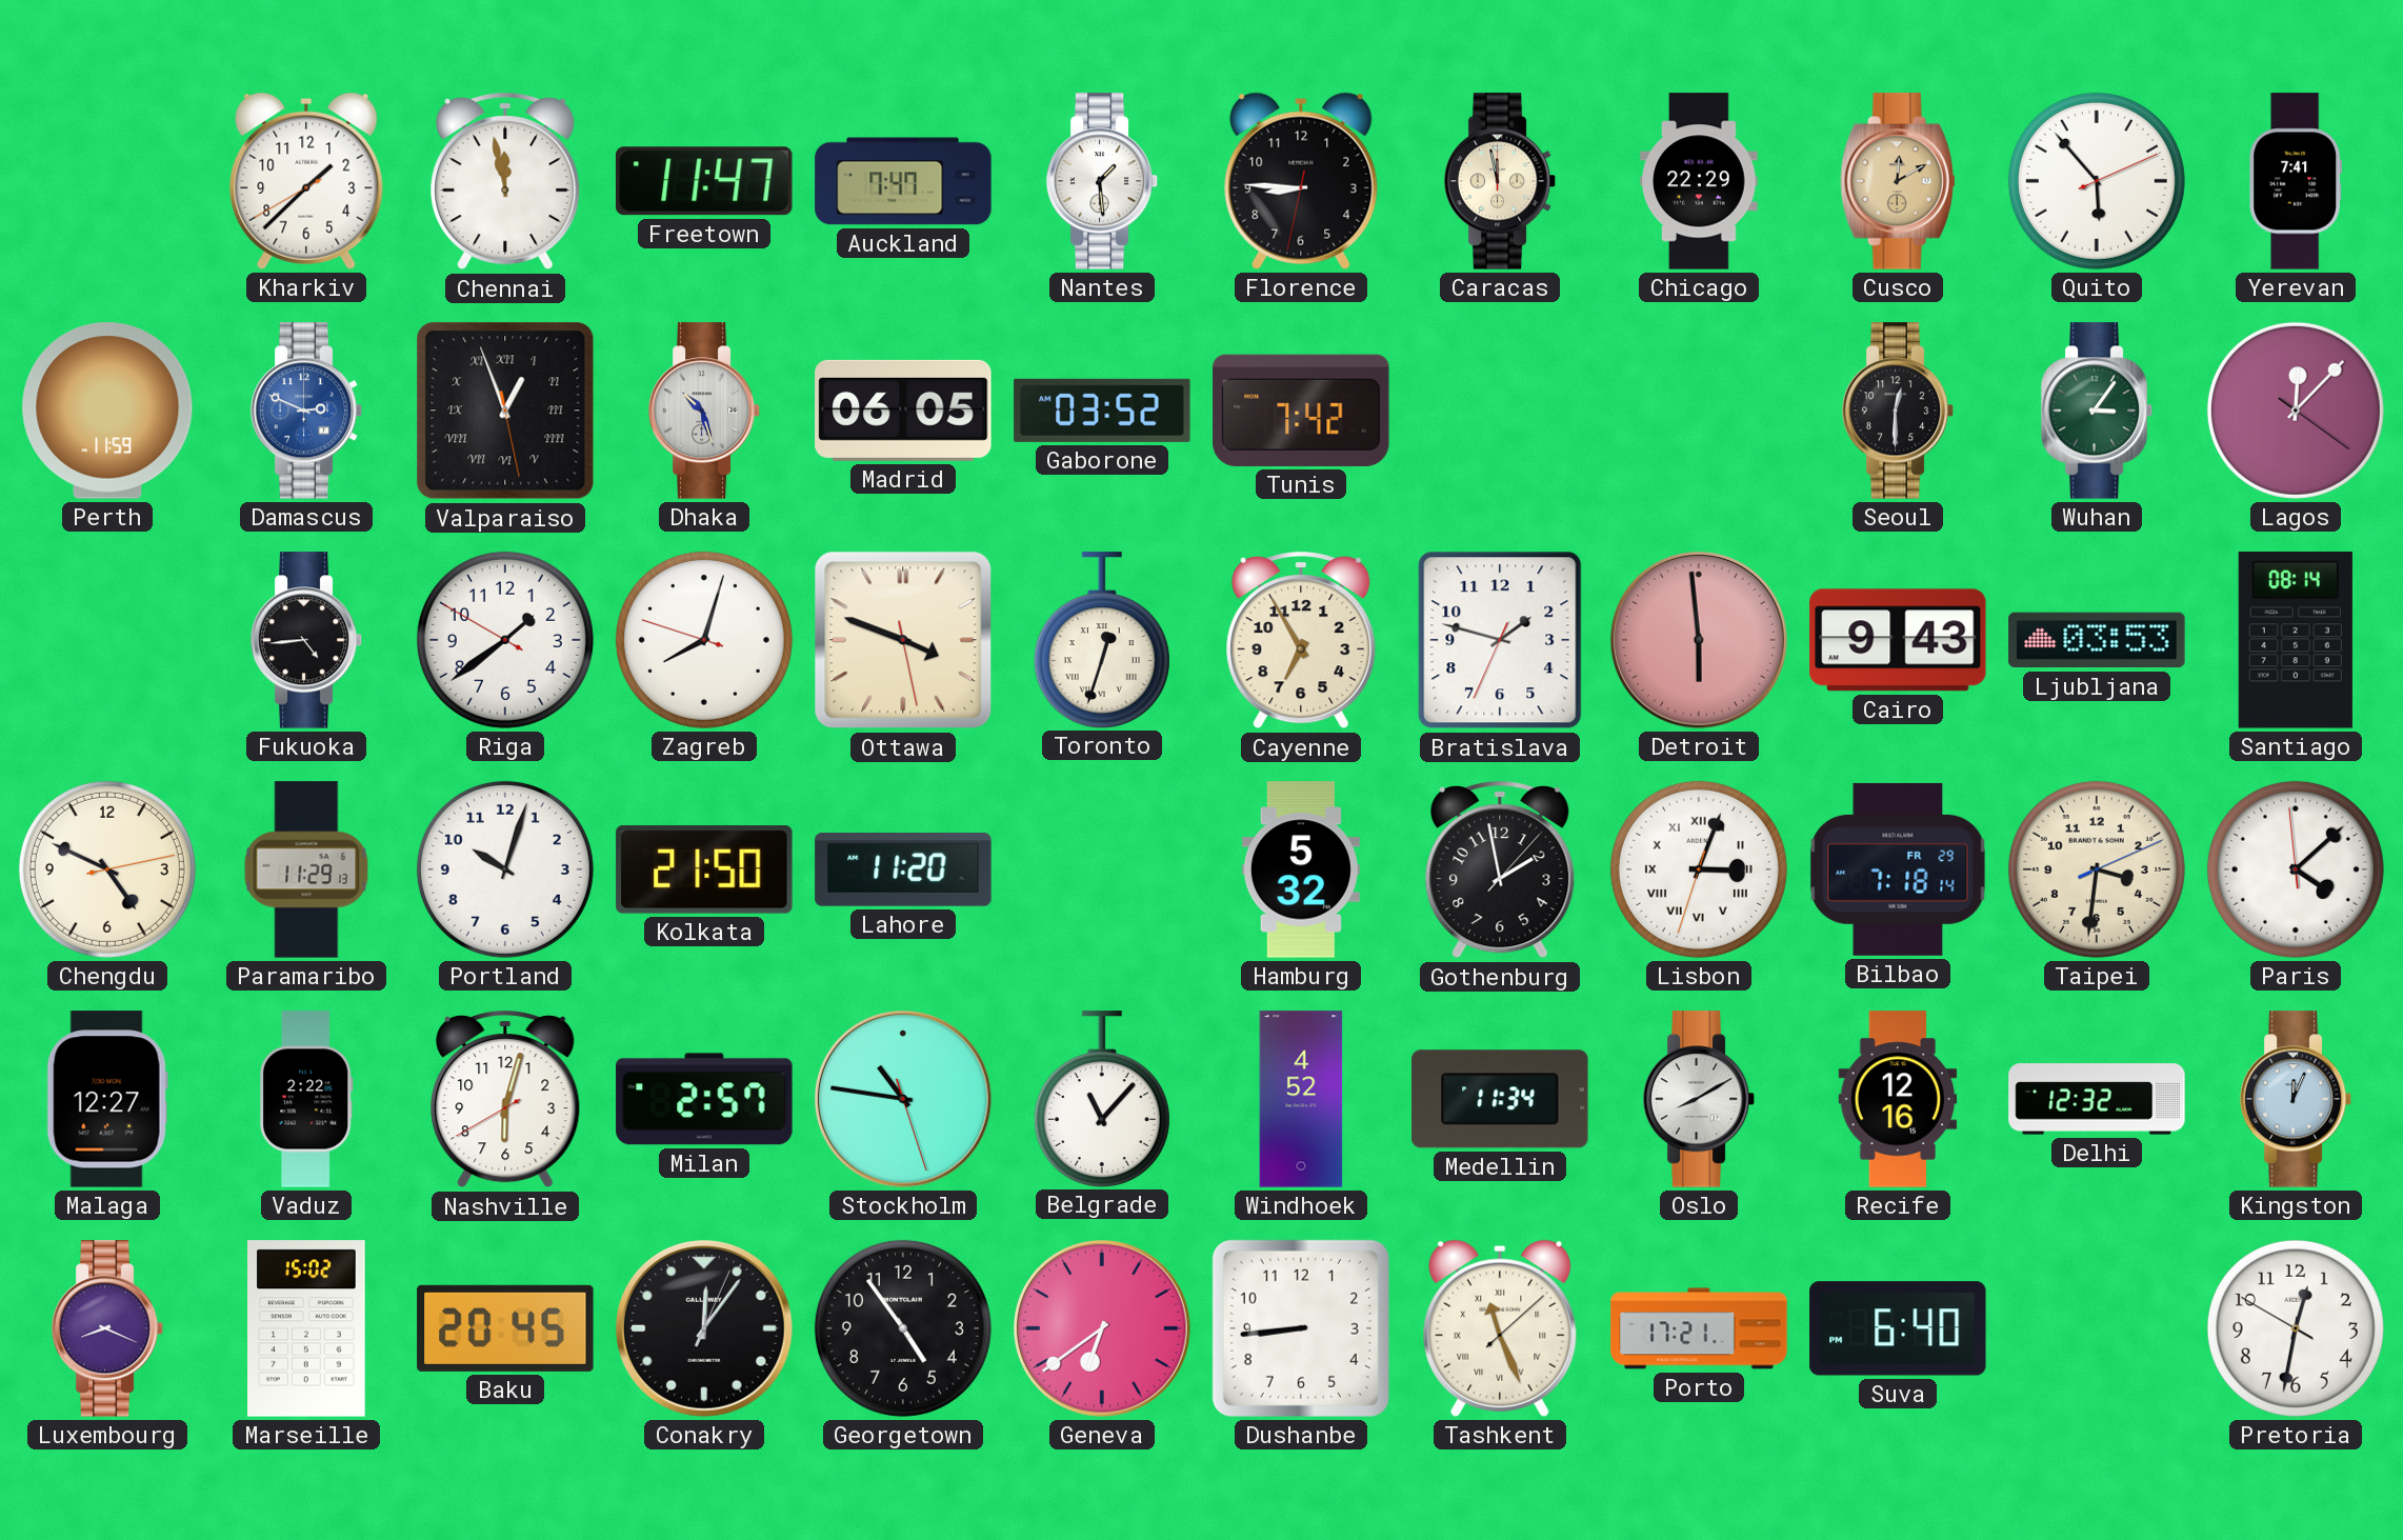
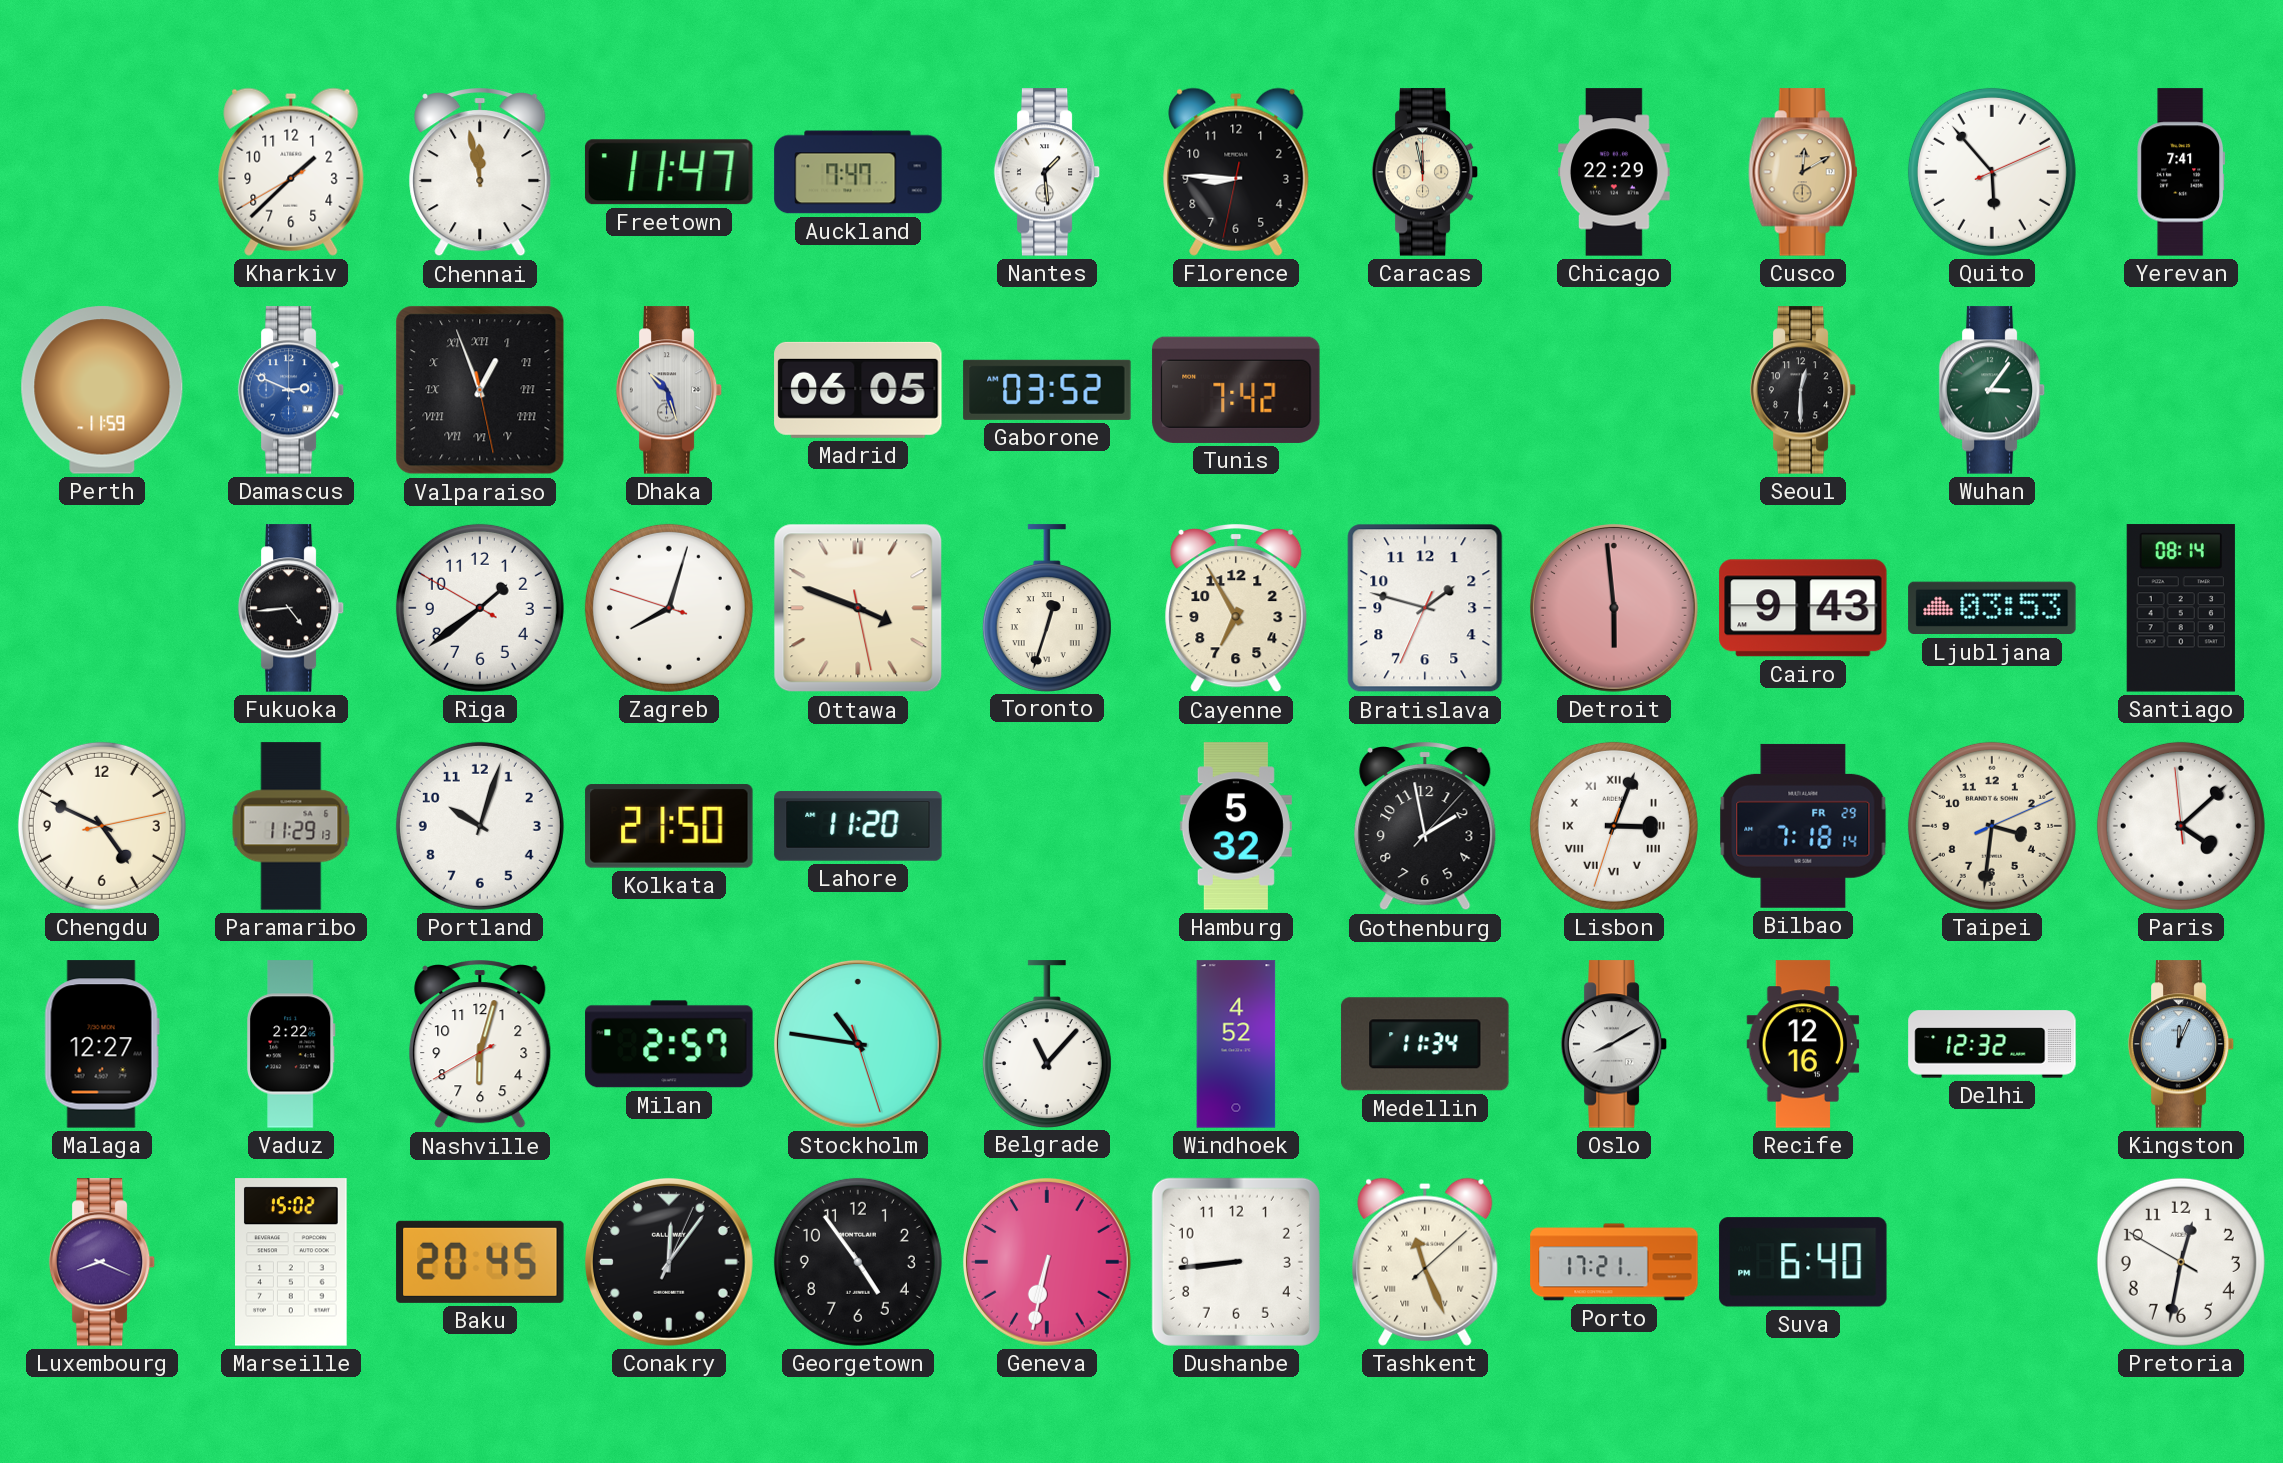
Lagos: 12:07 -> none
Geneva: 6:39 -> 6:32
